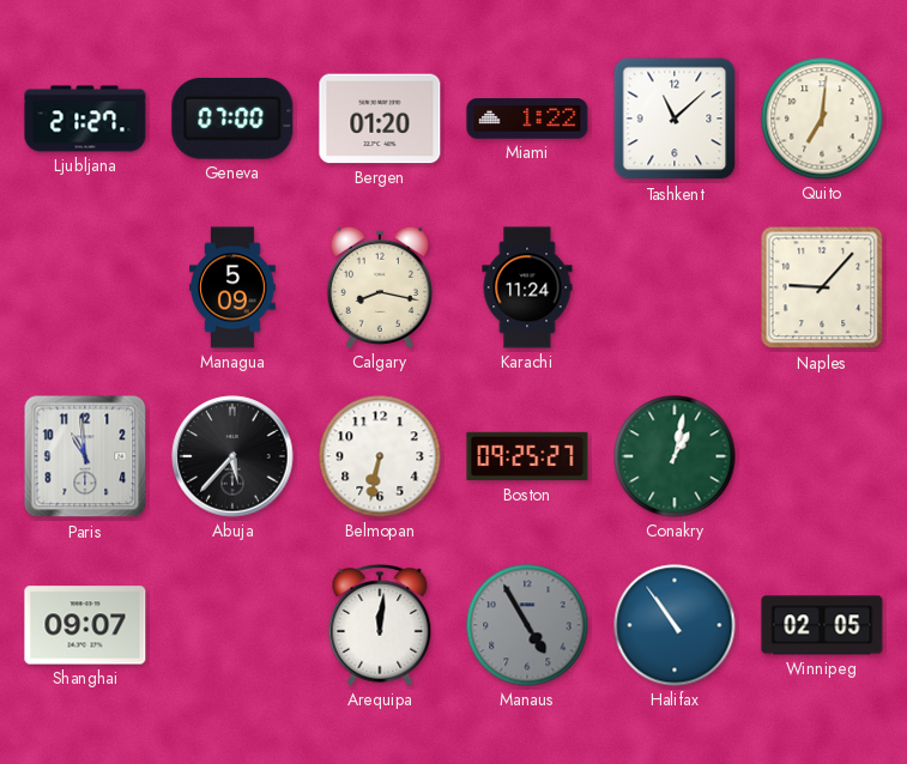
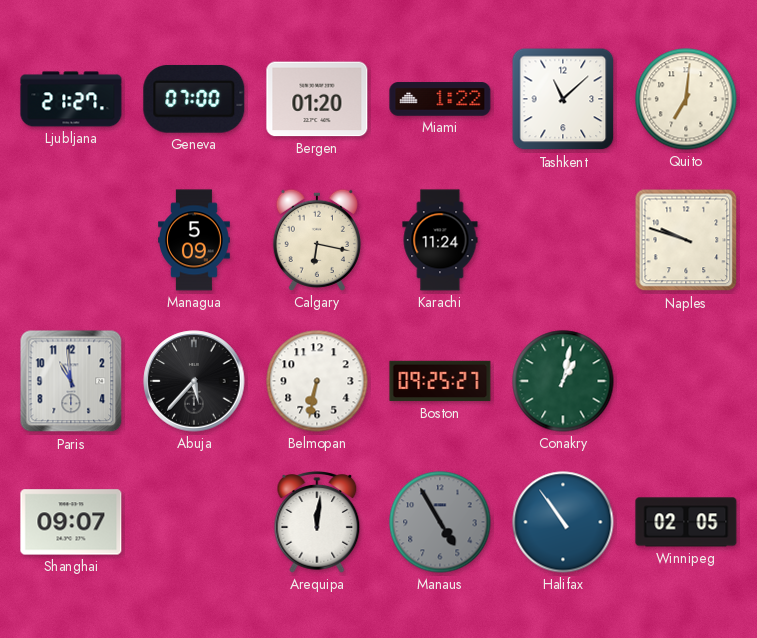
Calgary: 8:17 -> 6:17
Naples: 9:07 -> 9:48
